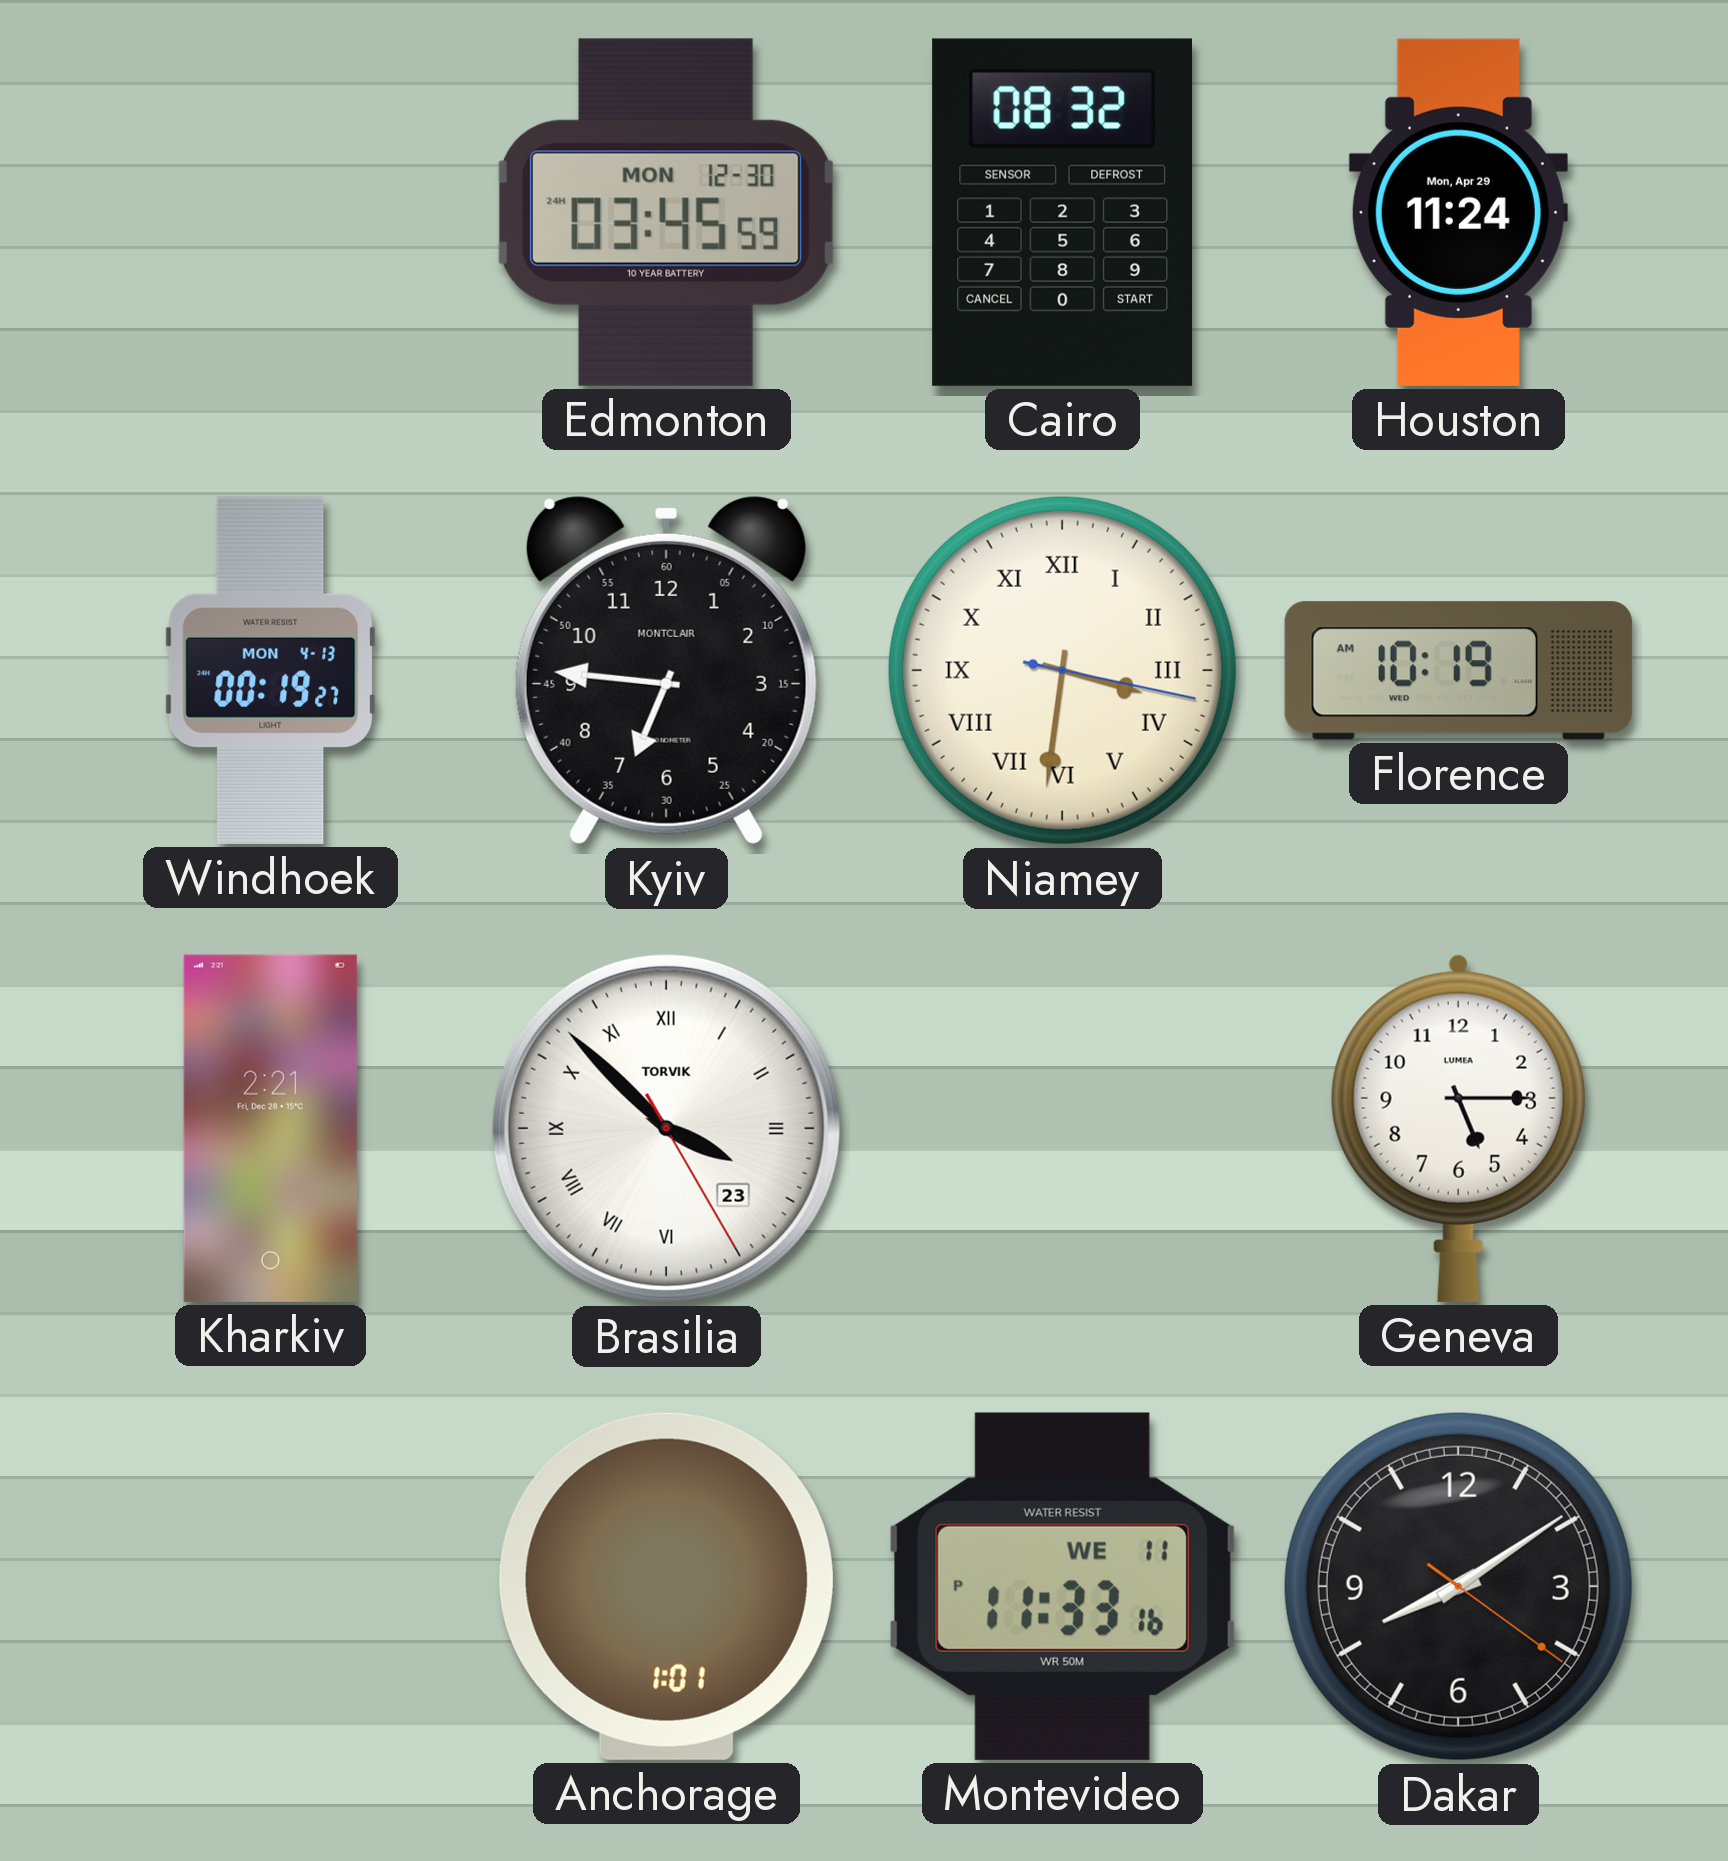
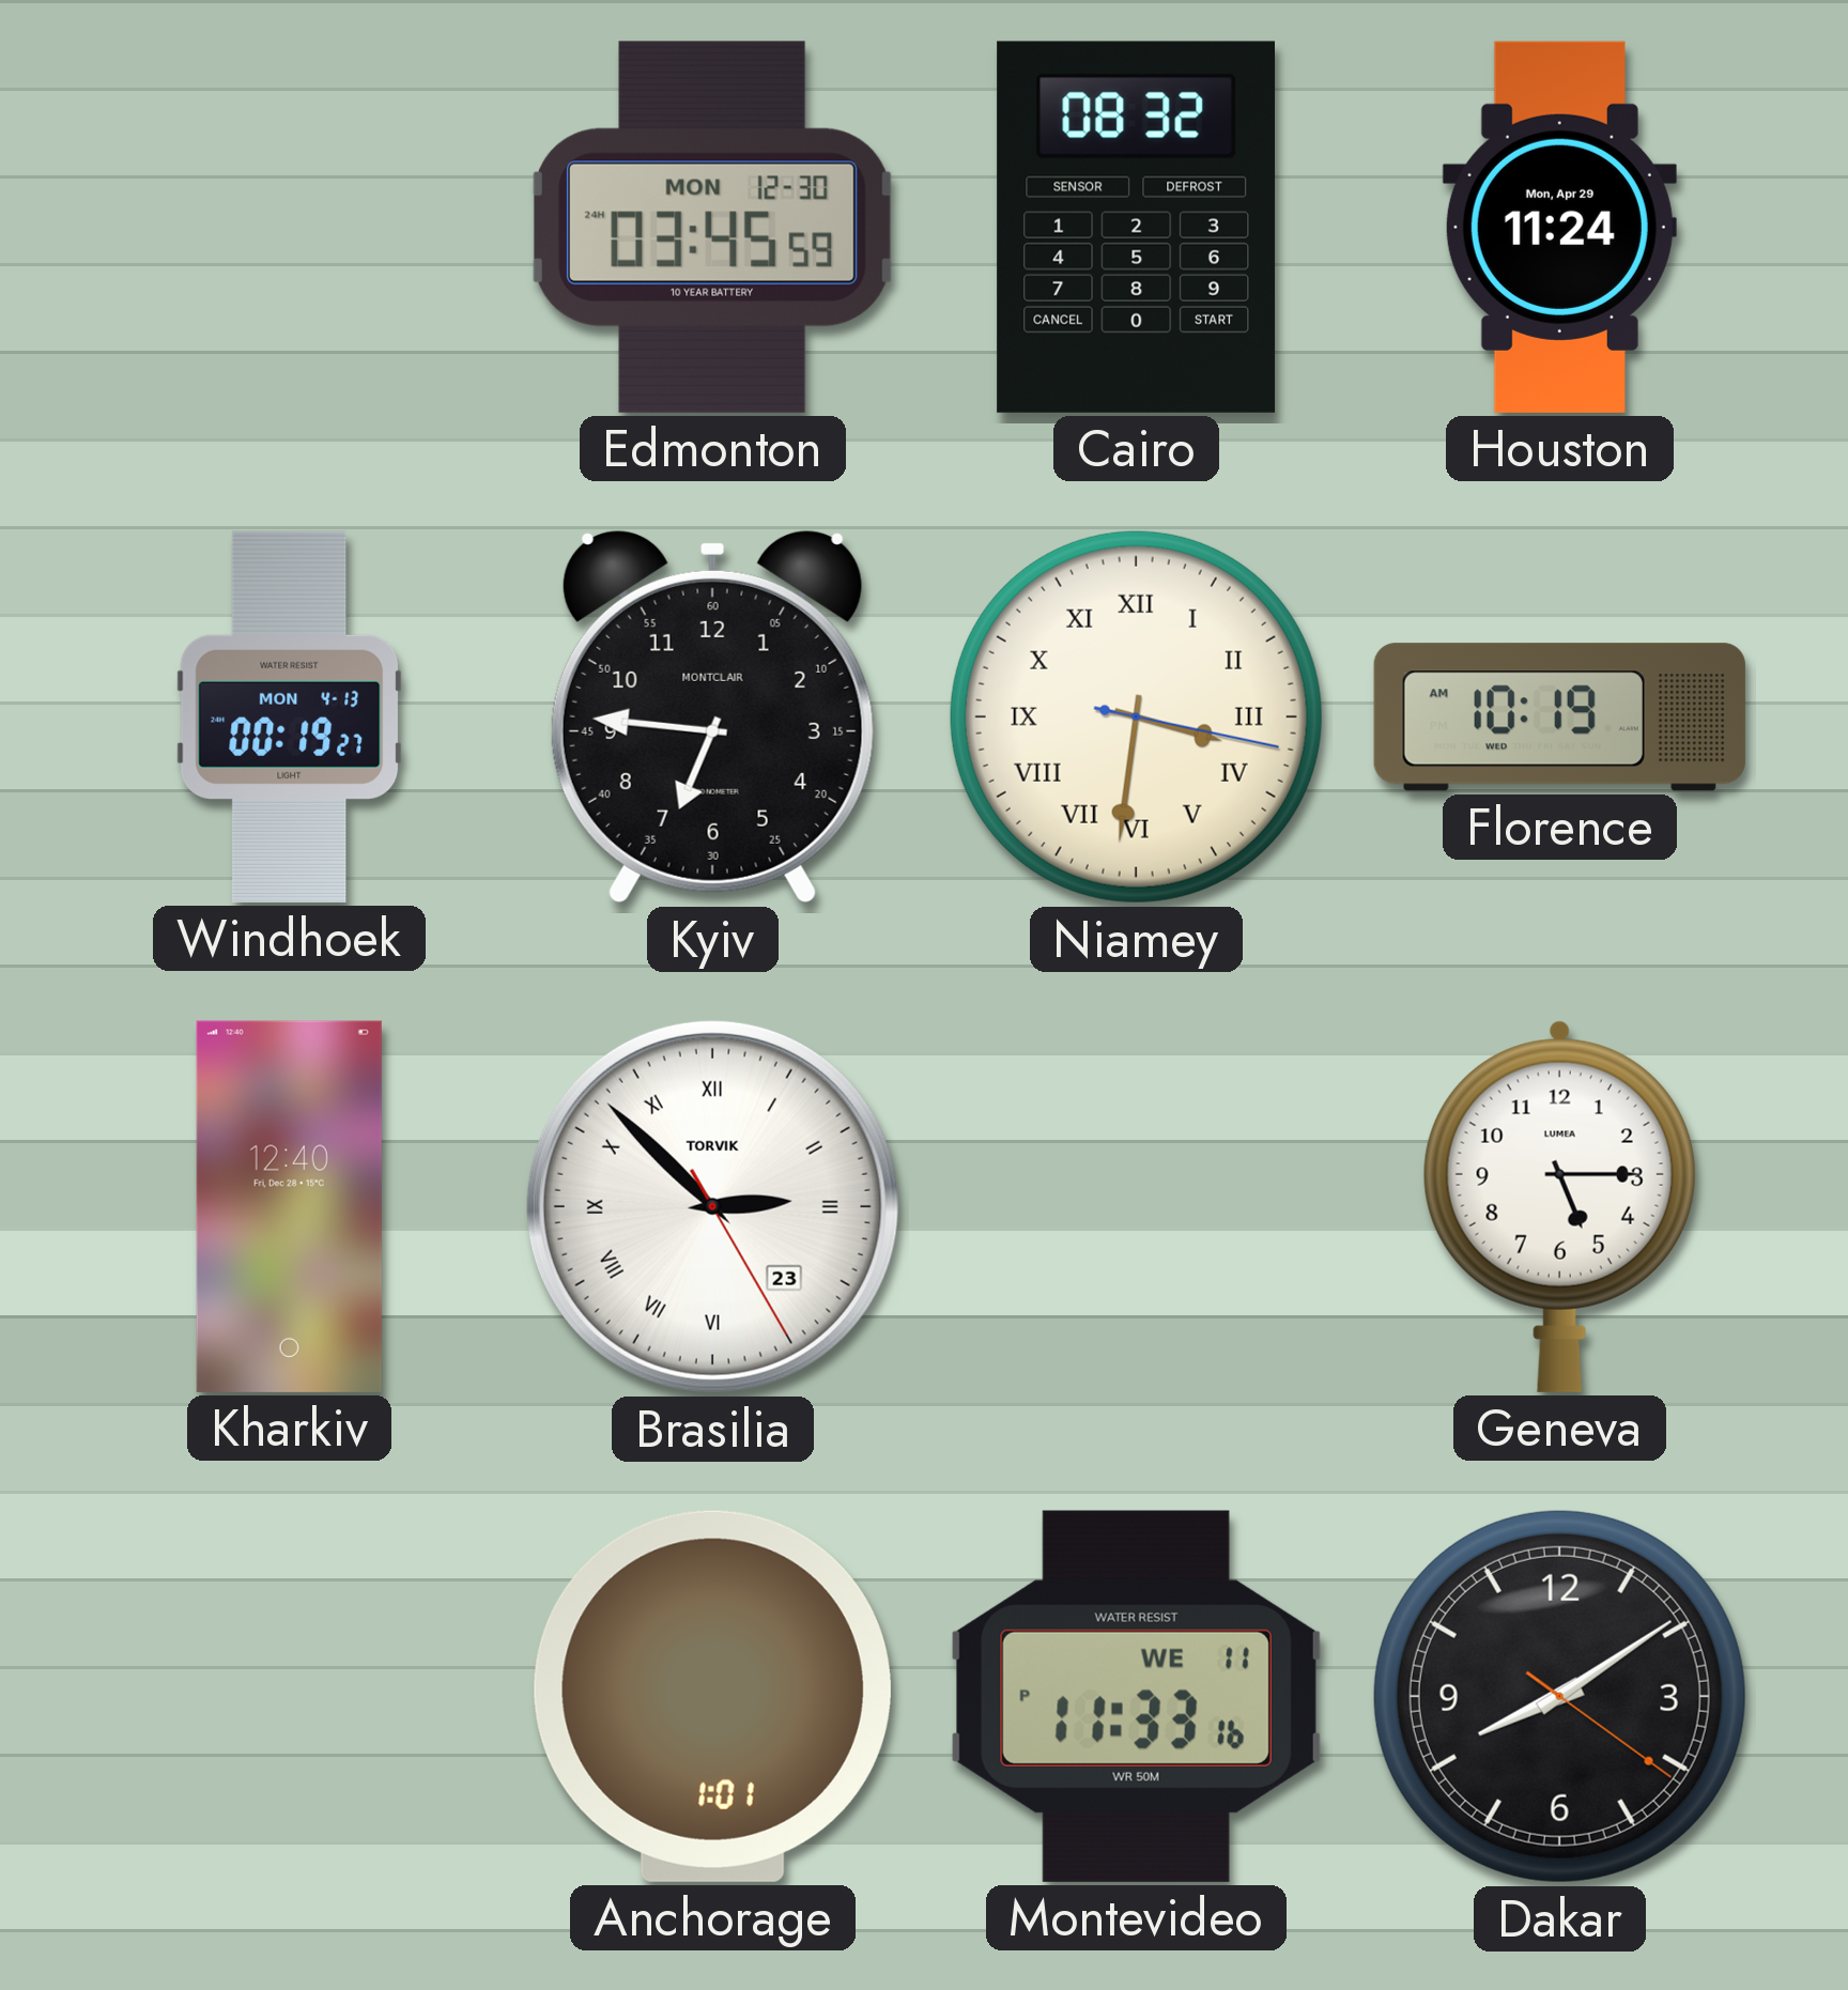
Kharkiv: 2:21 -> 12:40
Brasilia: 3:52 -> 2:52
